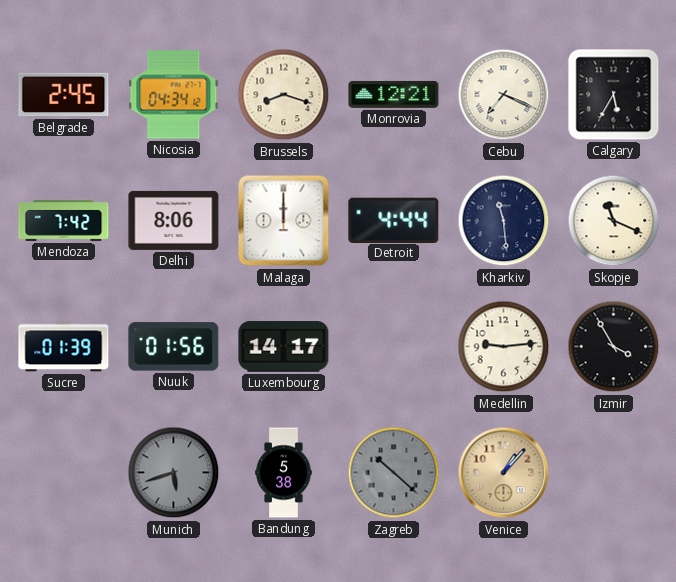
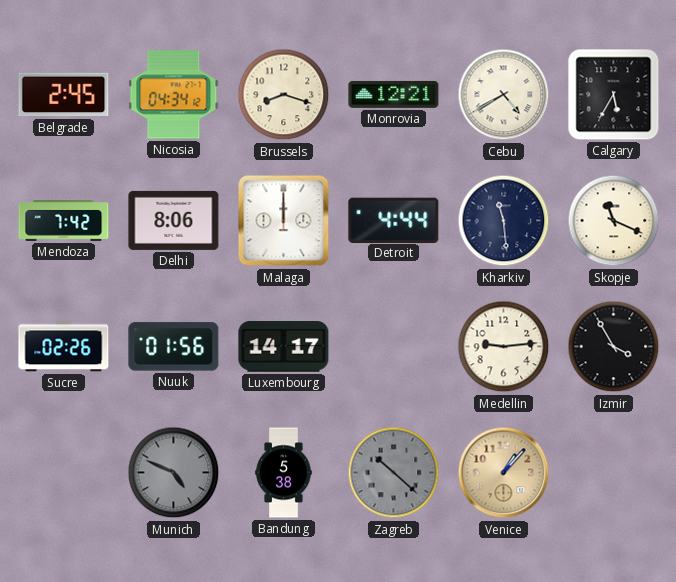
Cebu: 7:19 -> 4:40
Sucre: 01:39 -> 02:26
Munich: 5:42 -> 4:49
